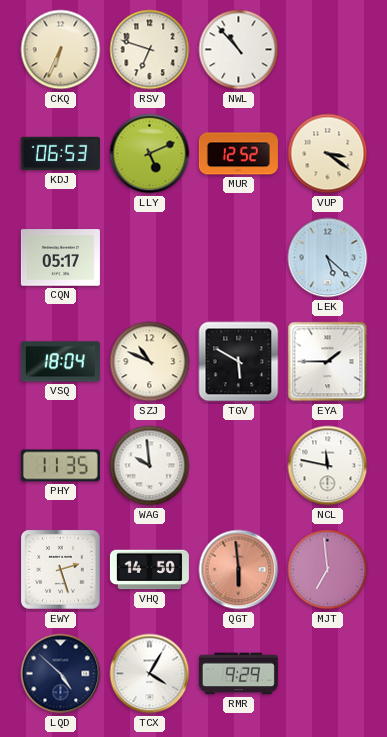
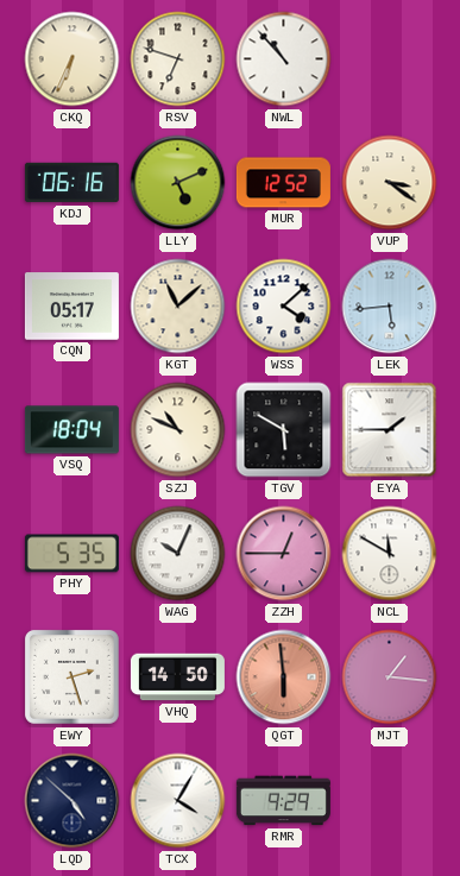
KDJ: 06:53 -> 06:16
KGT: none -> 11:08
WSS: none -> 4:08
LEK: 5:22 -> 5:44
PHY: 11:35 -> 5:35
WAG: 9:59 -> 10:04
ZZH: none -> 12:45
NCL: 11:47 -> 11:50
MJT: 6:59 -> 1:16
